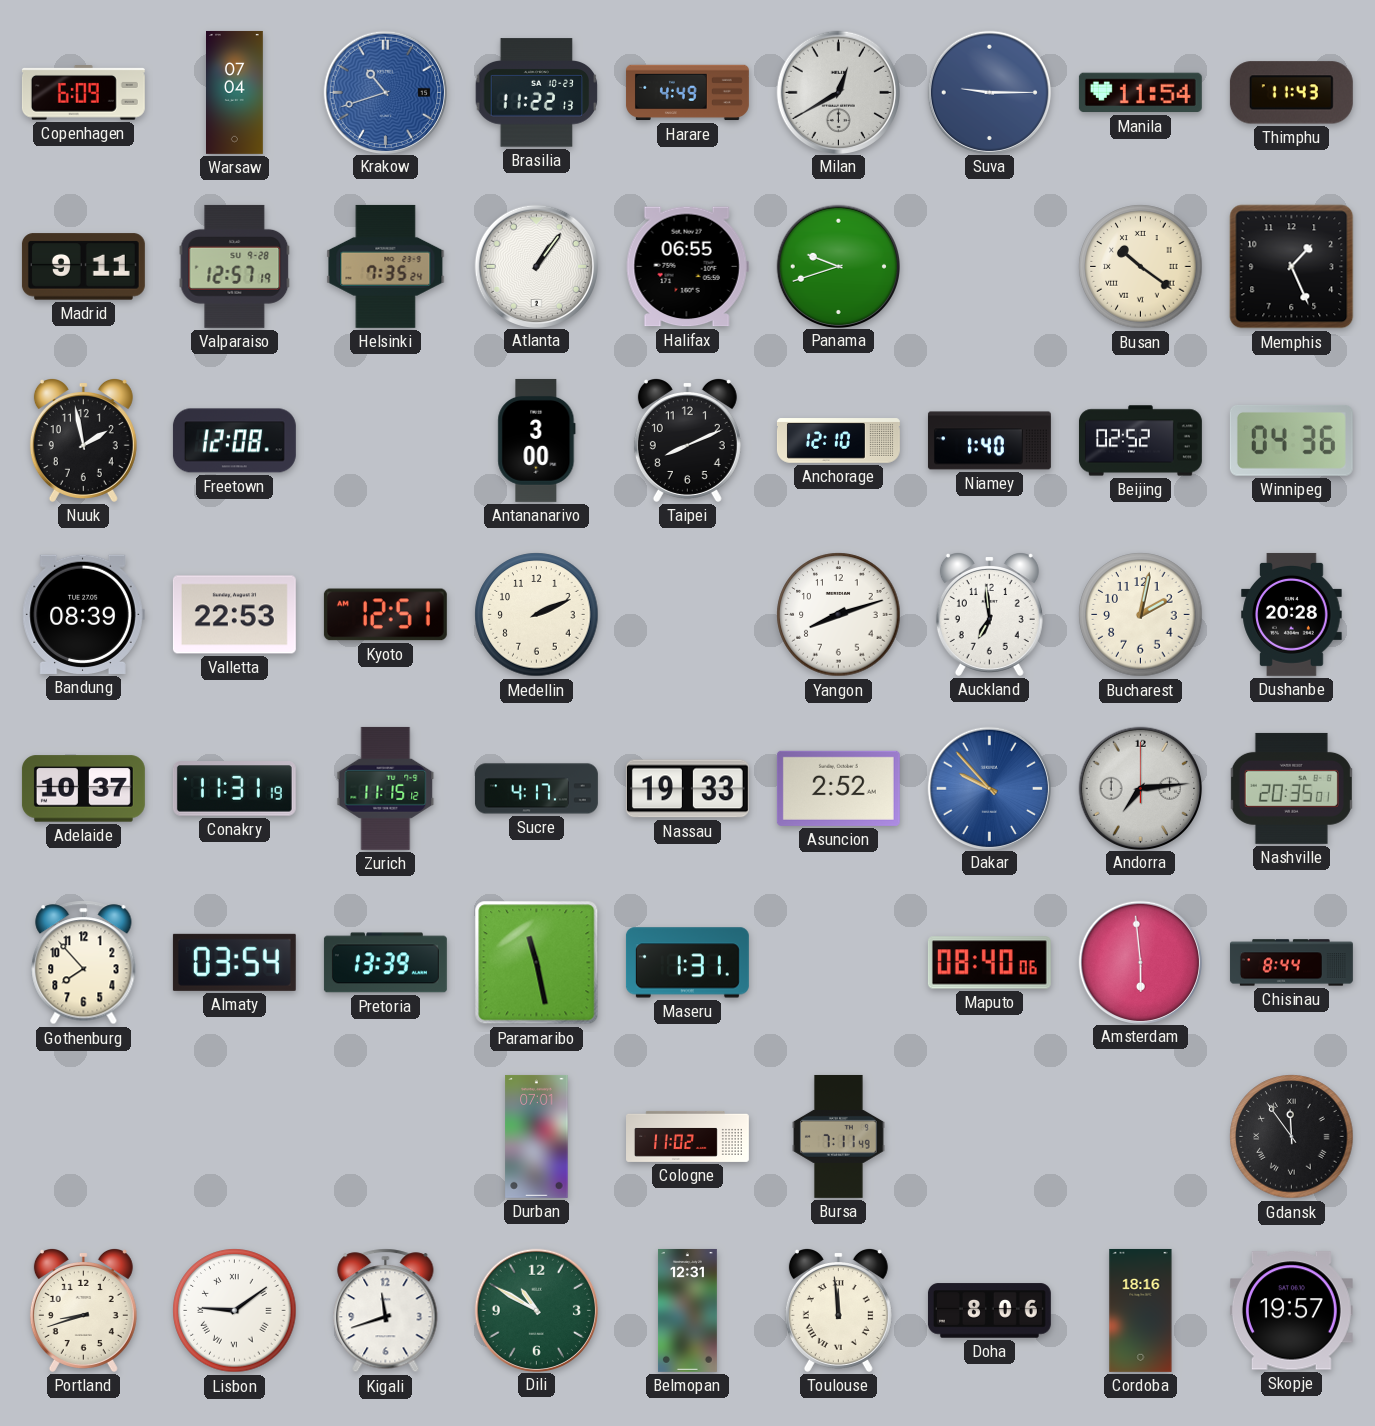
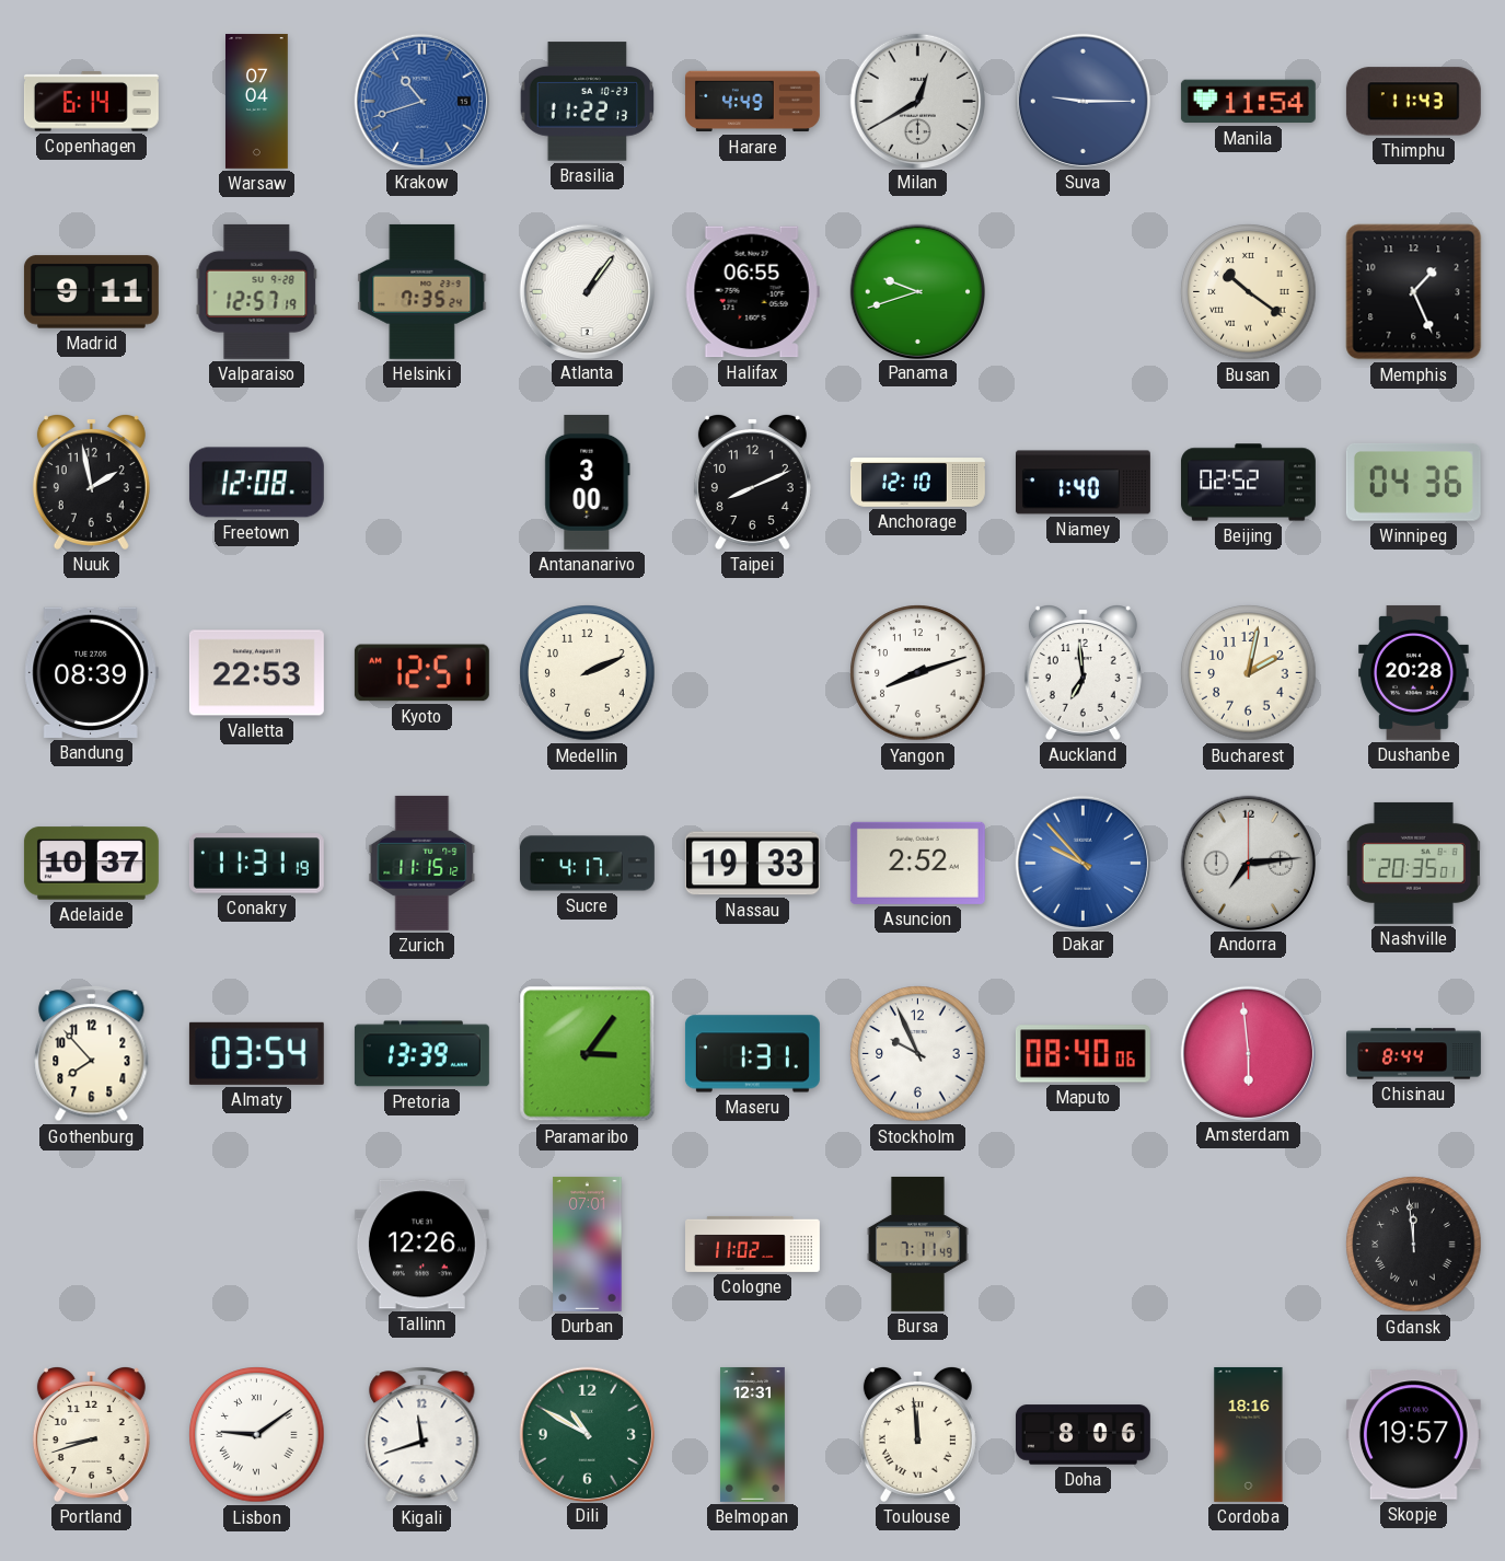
Copenhagen: 6:09 -> 6:14
Paramaribo: 11:28 -> 3:06
Stockholm: none -> 9:56
Tallinn: none -> 12:26
Gdansk: 11:54 -> 11:59
